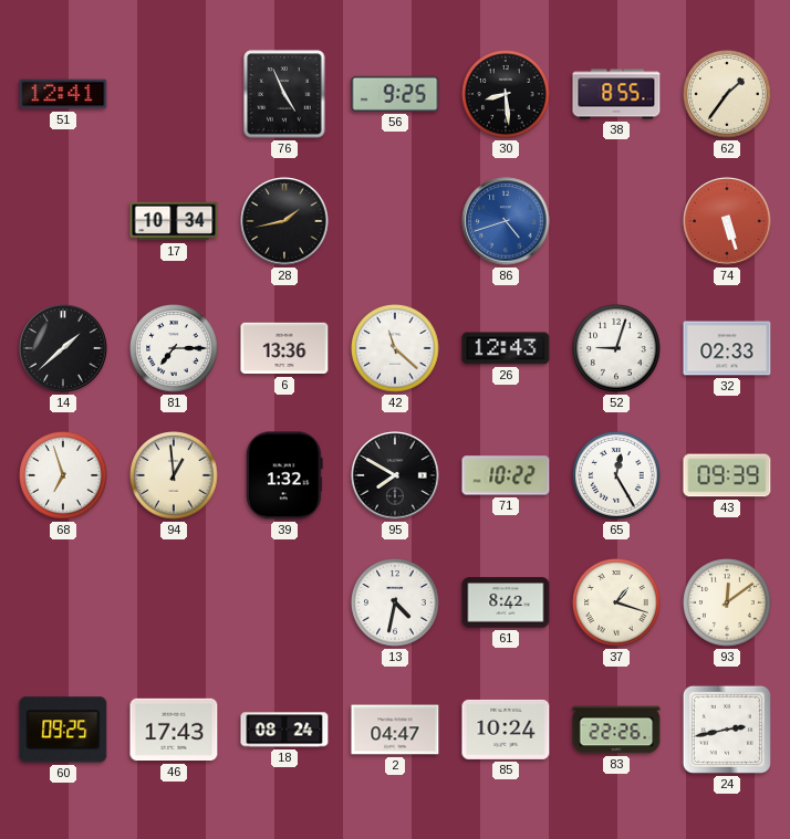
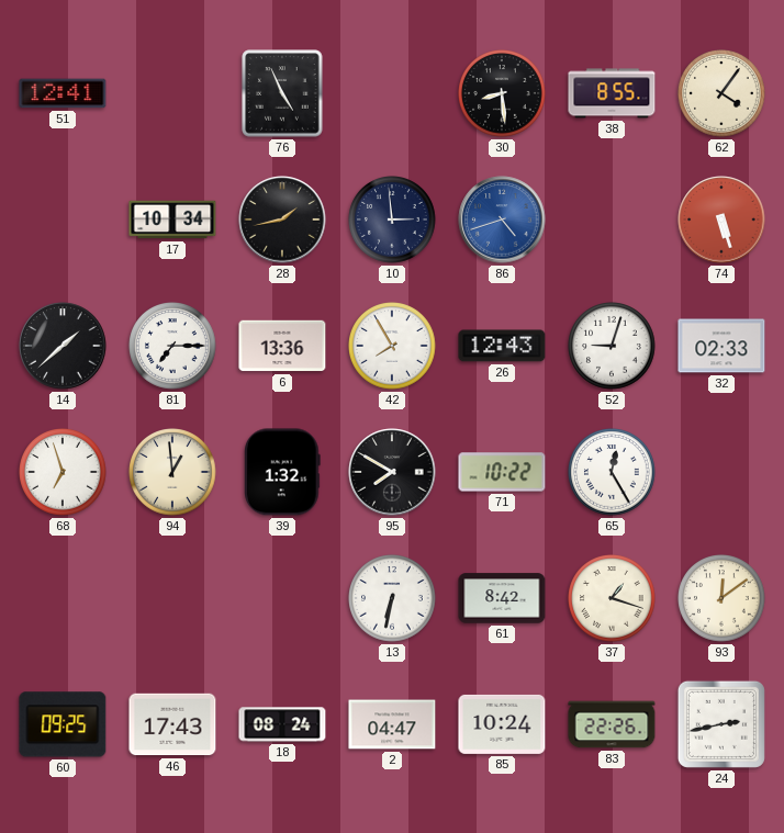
56: 9:25 -> none
62: 1:36 -> 4:06
10: none -> 2:59
42: 11:22 -> 7:55
43: 09:39 -> none
13: 4:32 -> 6:32
